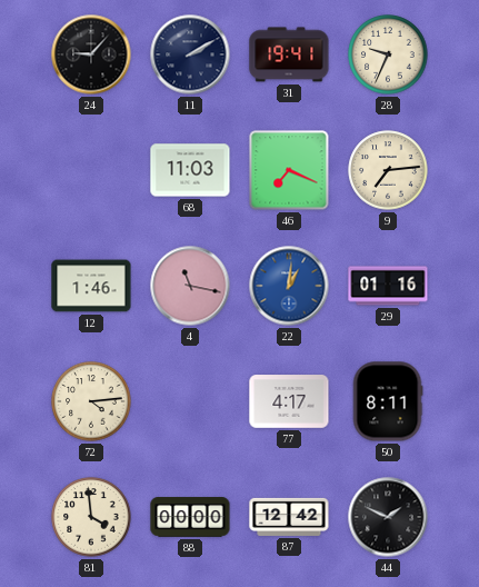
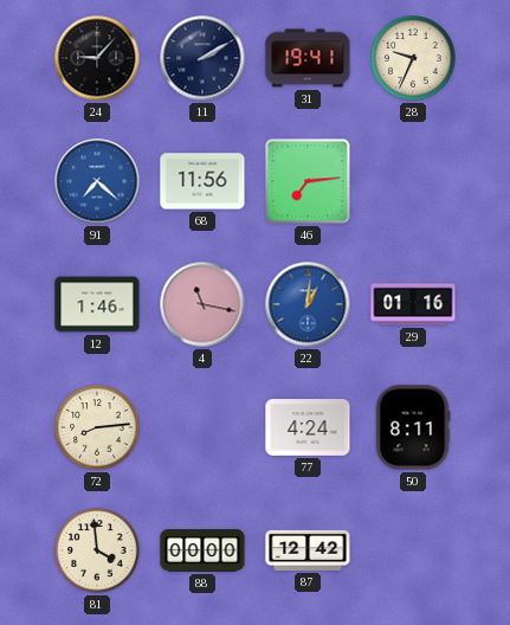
91: none -> 7:22
68: 11:03 -> 11:56
46: 7:19 -> 7:14
9: 7:14 -> none
72: 4:14 -> 8:14
77: 4:17 -> 4:24
44: 1:49 -> none
